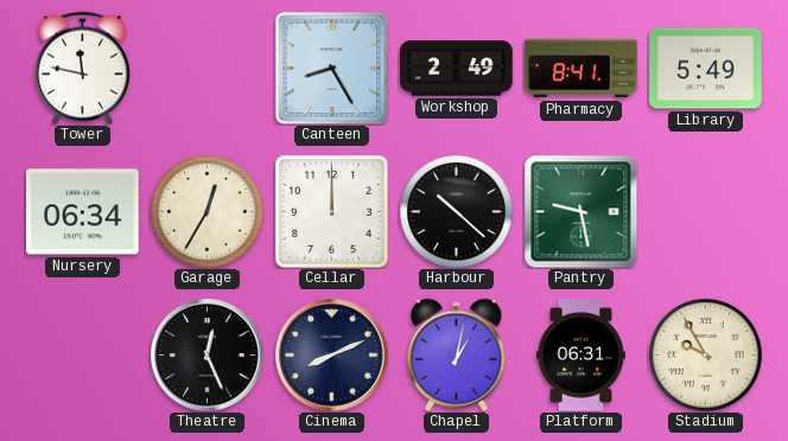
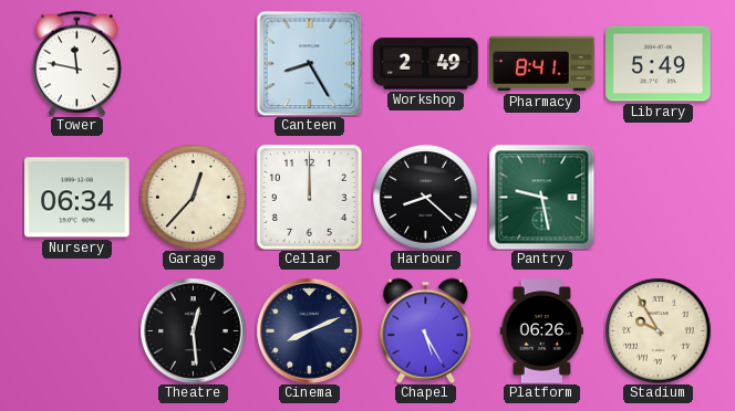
Garage: 12:35 -> 12:37
Harbour: 10:22 -> 8:22
Theatre: 12:26 -> 12:29
Chapel: 1:02 -> 5:25
Platform: 06:31 -> 06:26
